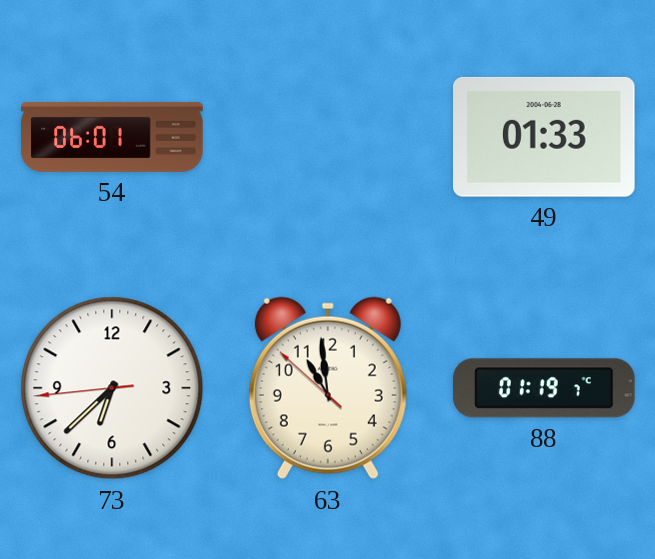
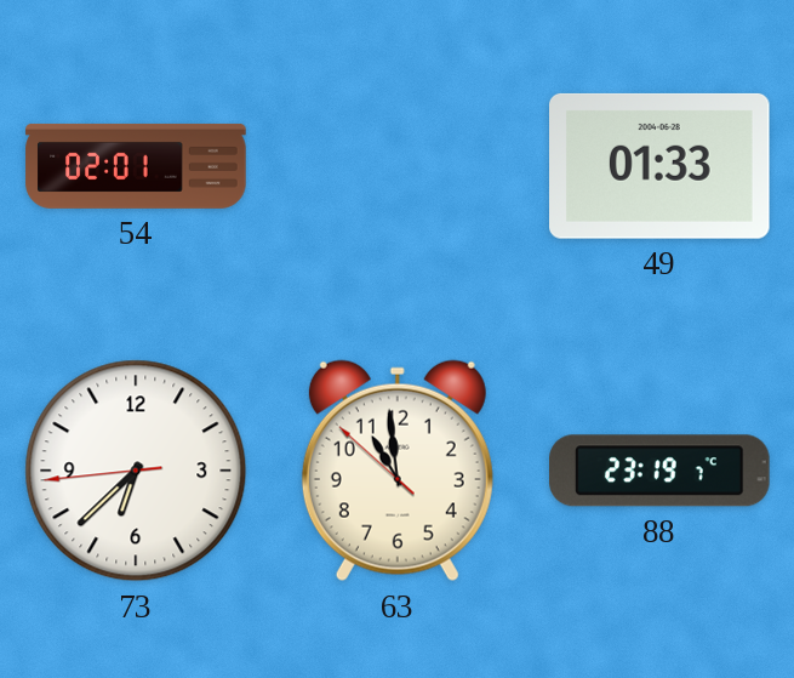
54: 06:01 -> 02:01
88: 01:19 -> 23:19
